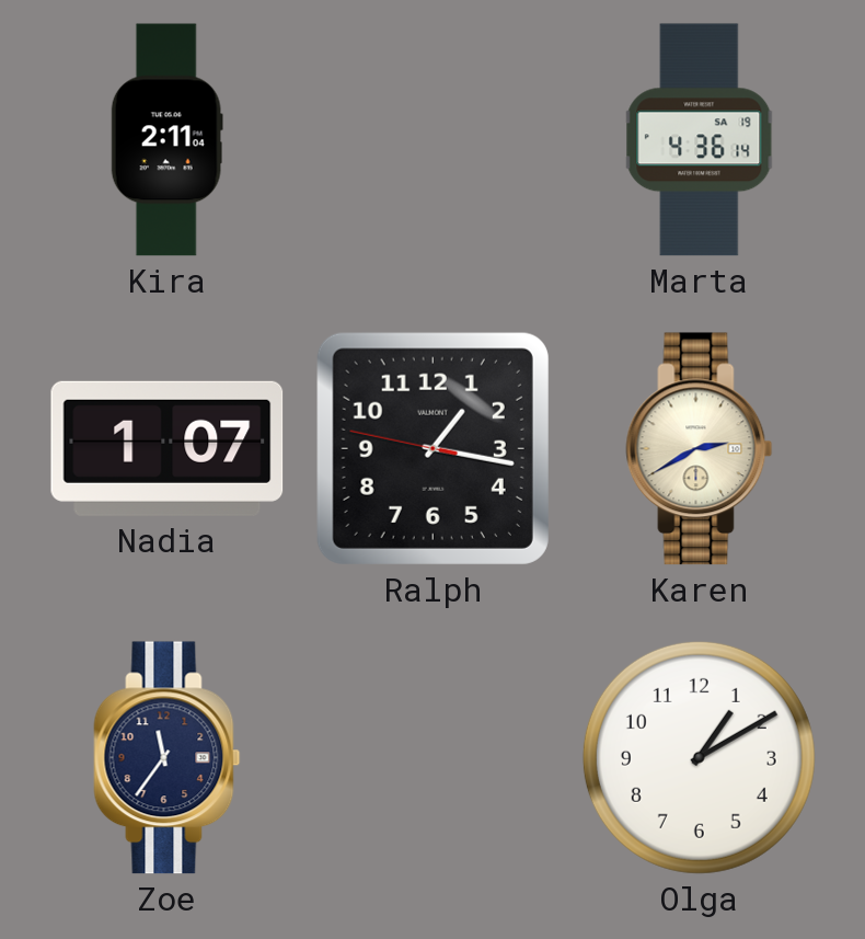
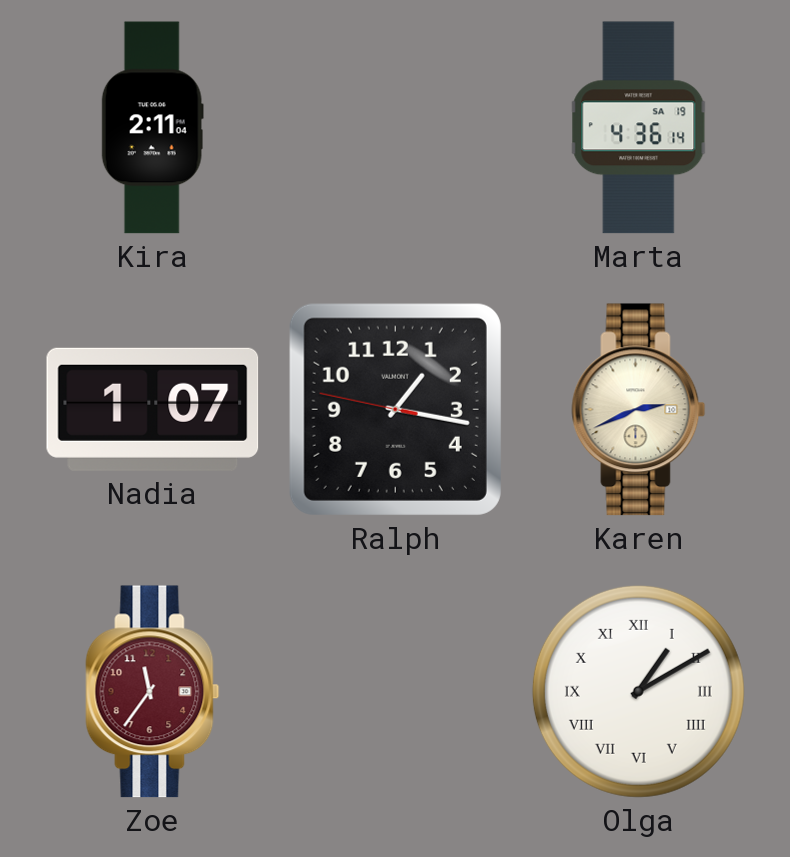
Karen: 2:40 -> 2:41
Zoe dial: navy -> burgundy
Olga numerals: Arabic -> Roman
